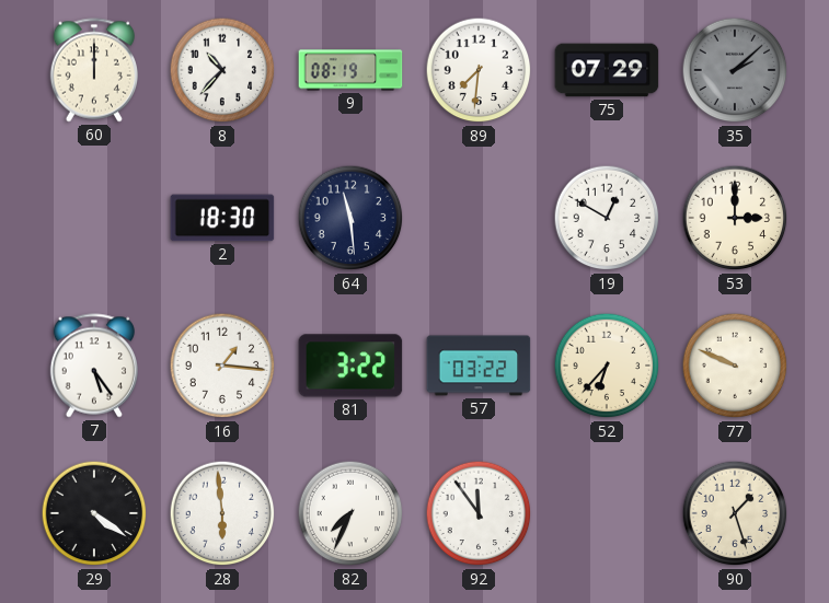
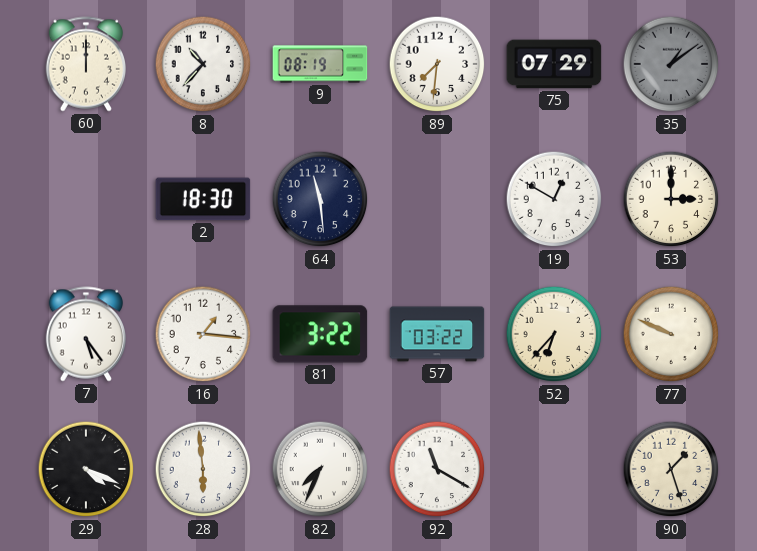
35: 2:08 -> 1:09
29: 4:21 -> 4:19
92: 11:54 -> 11:20
